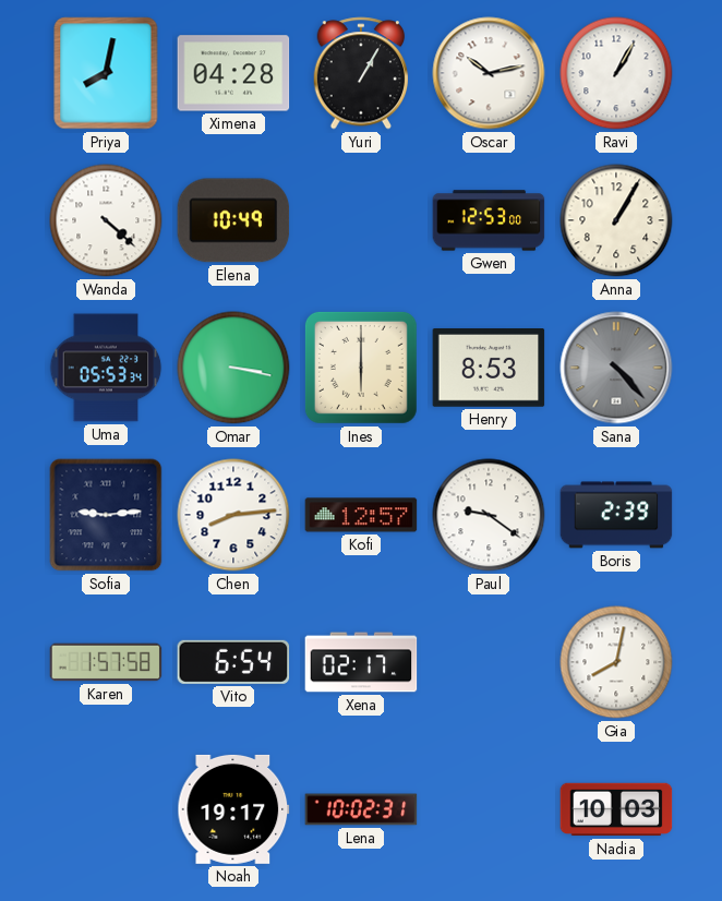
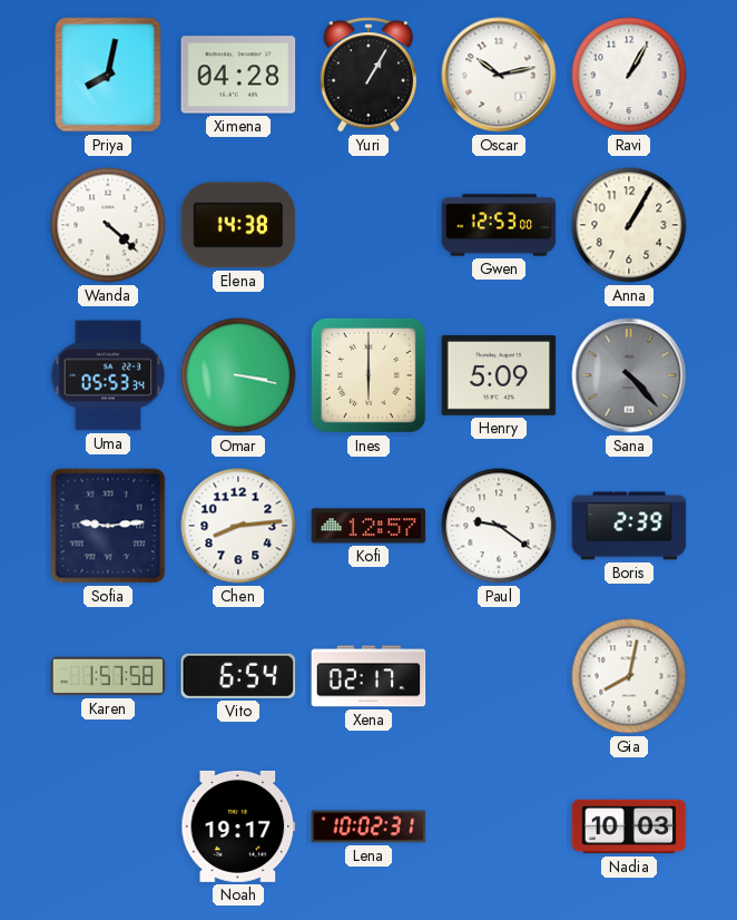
Elena: 10:49 -> 14:38
Henry: 8:53 -> 5:09
